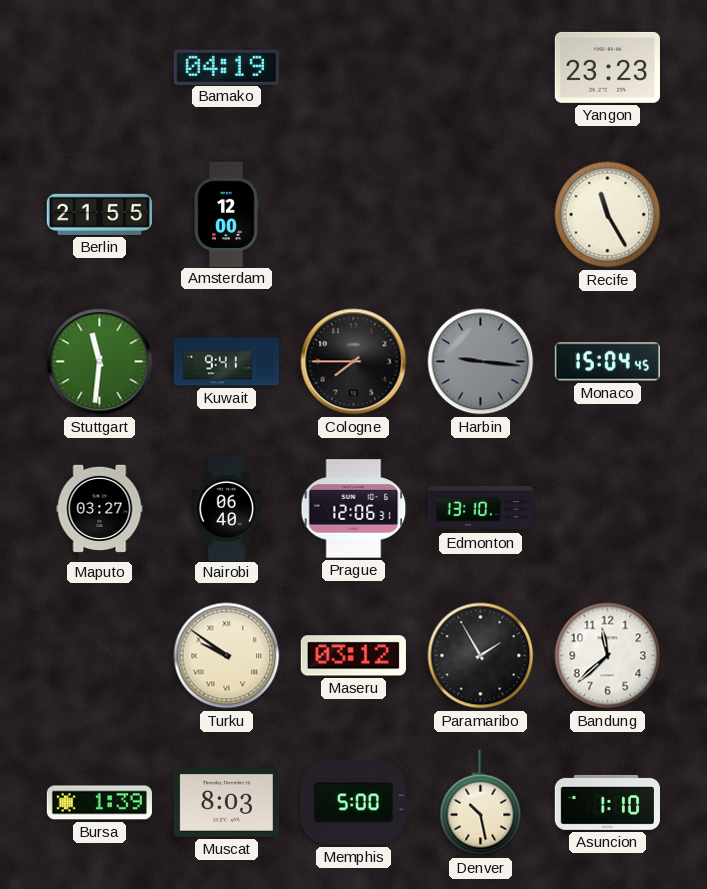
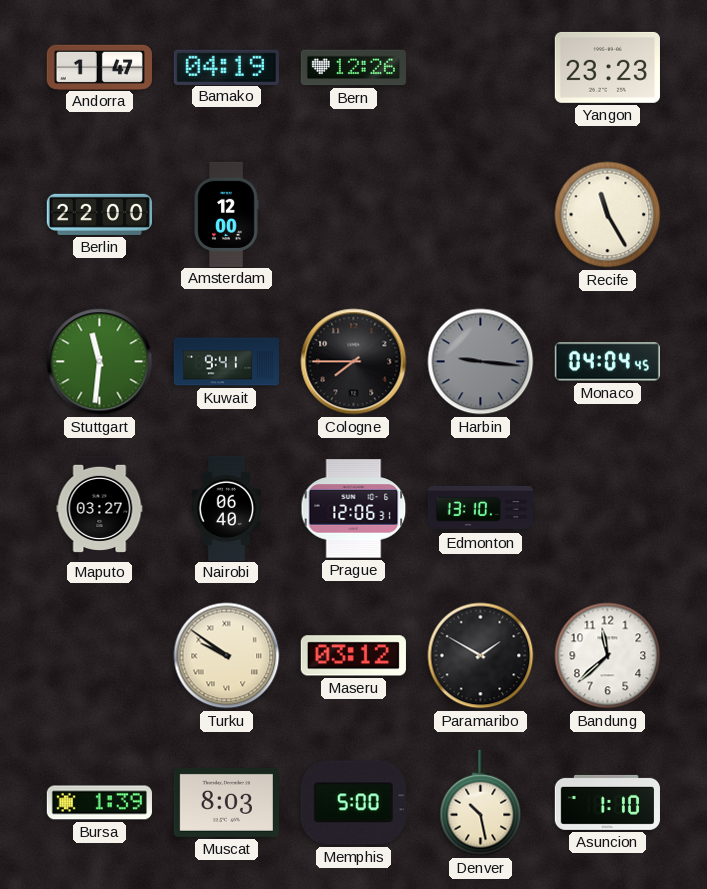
Andorra: none -> 1:47
Bern: none -> 12:26
Berlin: 21:55 -> 22:00
Monaco: 15:04 -> 04:04
Paramaribo: 1:55 -> 1:50
